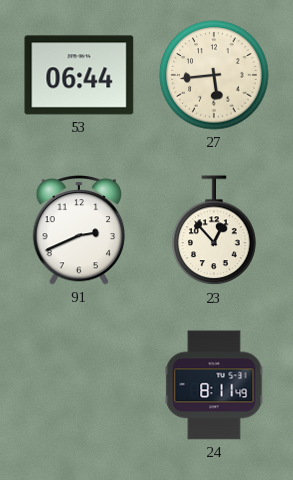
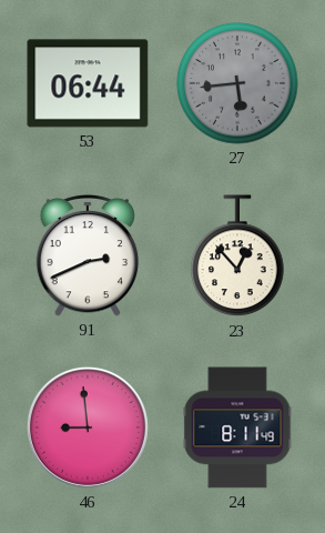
27 dial: cream -> grey
46: none -> 8:59
